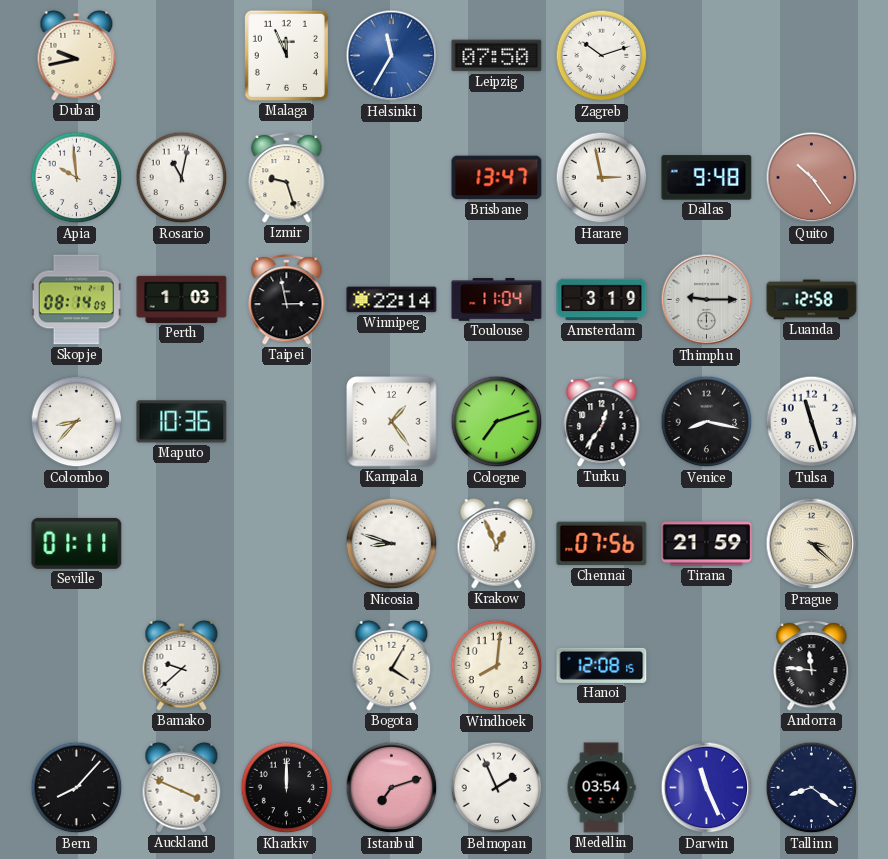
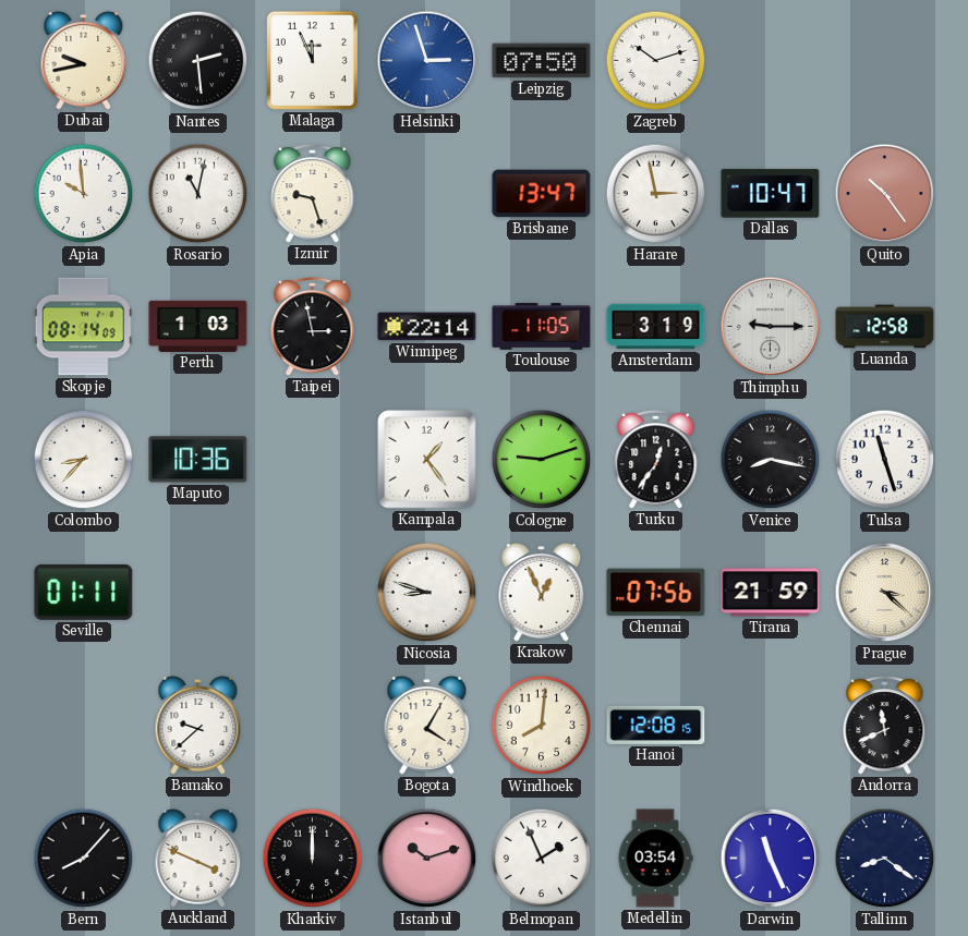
Nantes: none -> 2:29
Helsinki: 11:35 -> 2:57
Dallas: 9:48 -> 10:47
Toulouse: 11:04 -> 11:05
Cologne: 7:12 -> 9:12
Andorra: 11:46 -> 11:41
Istanbul: 7:12 -> 10:12
